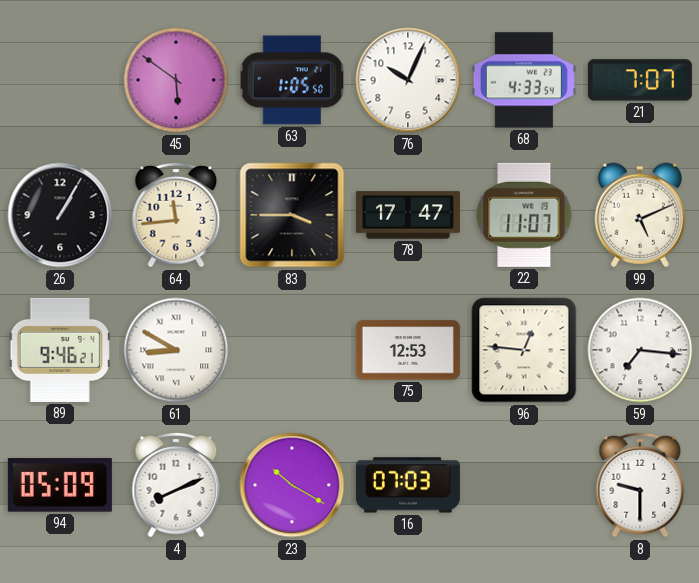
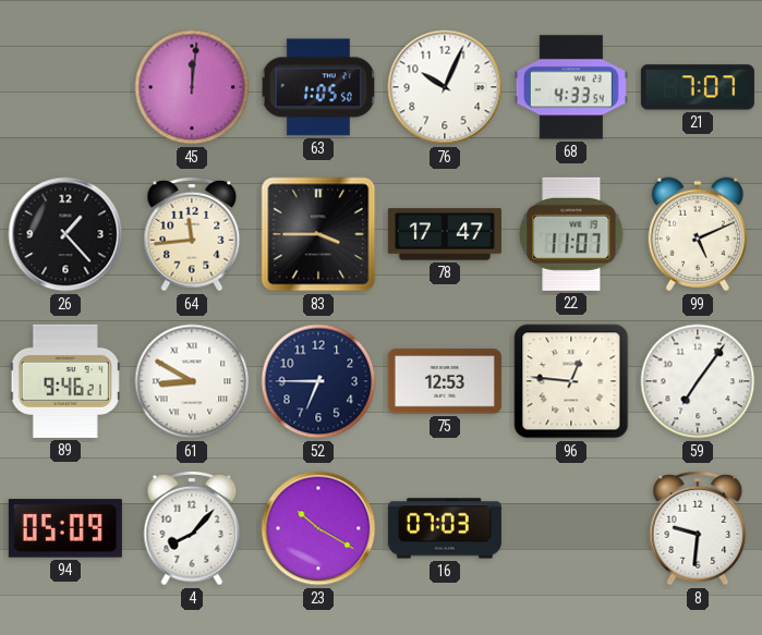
45: 5:51 -> 12:01
26: 1:05 -> 1:23
52: none -> 6:45
59: 7:16 -> 7:06
4: 8:11 -> 8:07
8: 9:30 -> 9:31
